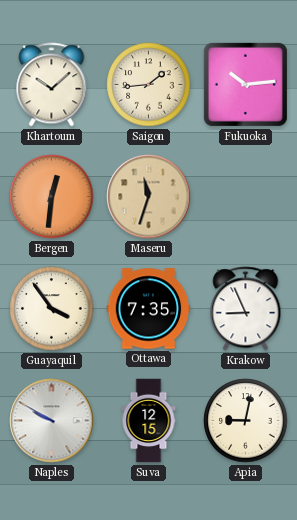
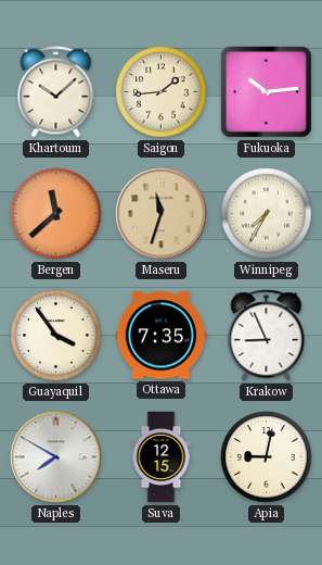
Bergen: 12:31 -> 11:38
Winnipeg: none -> 7:35
Naples: 9:50 -> 7:50
